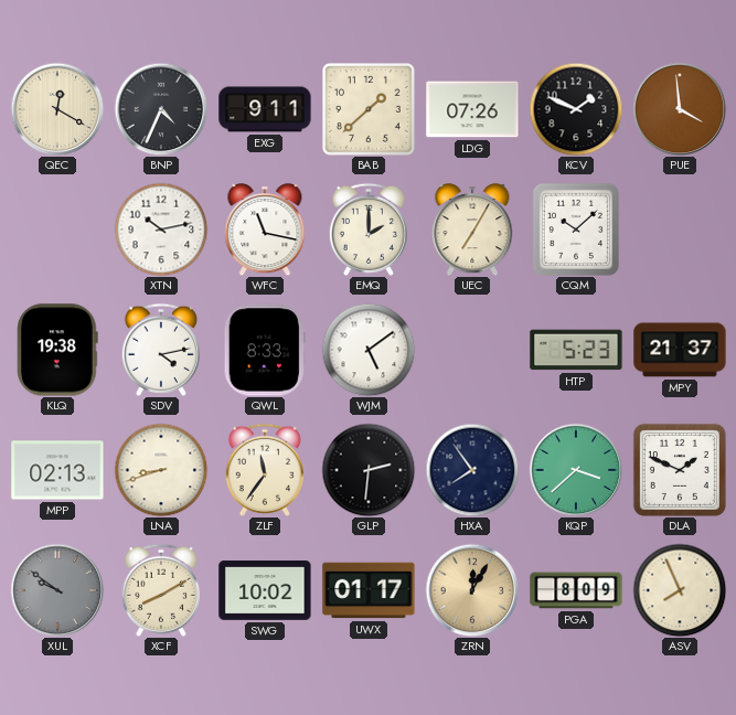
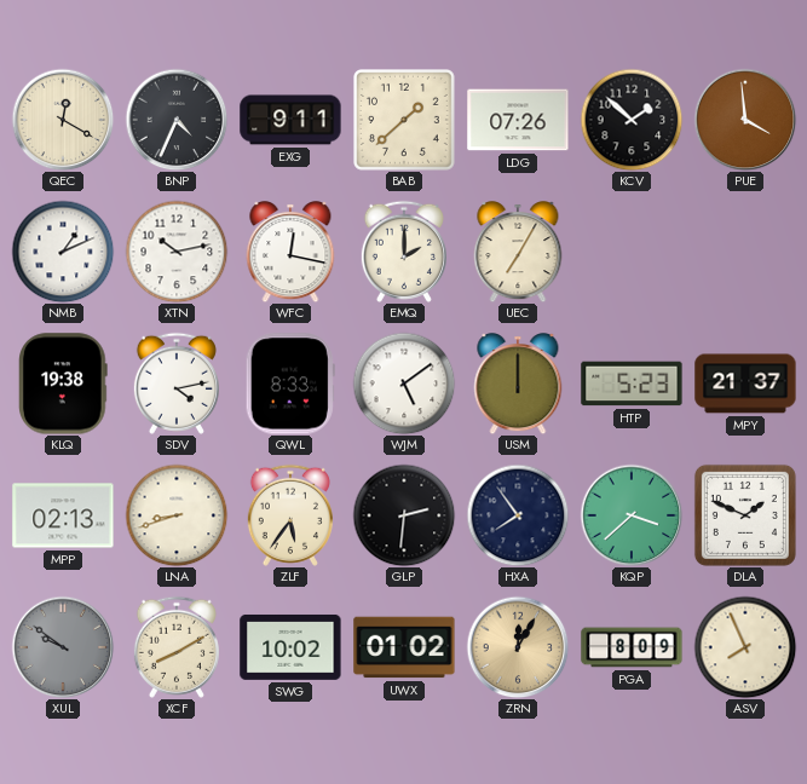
KCV: 1:49 -> 1:52
NMB: none -> 1:11
WFC: 11:17 -> 12:17
CQM: 10:08 -> none
USM: none -> 12:00
ZLF: 11:36 -> 5:36
UWX: 01:17 -> 01:02
